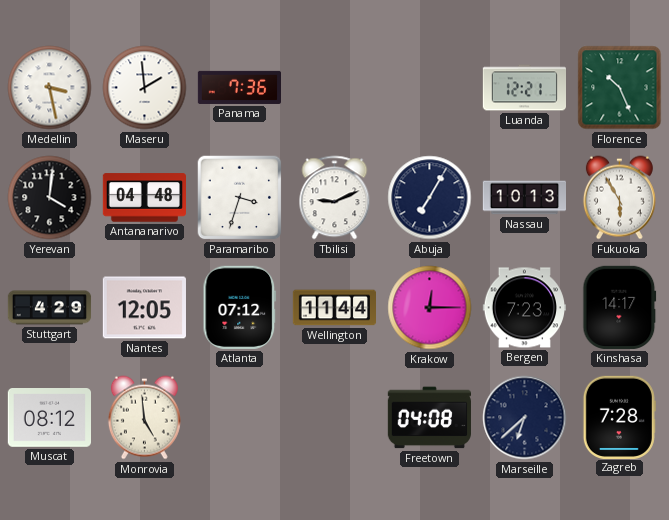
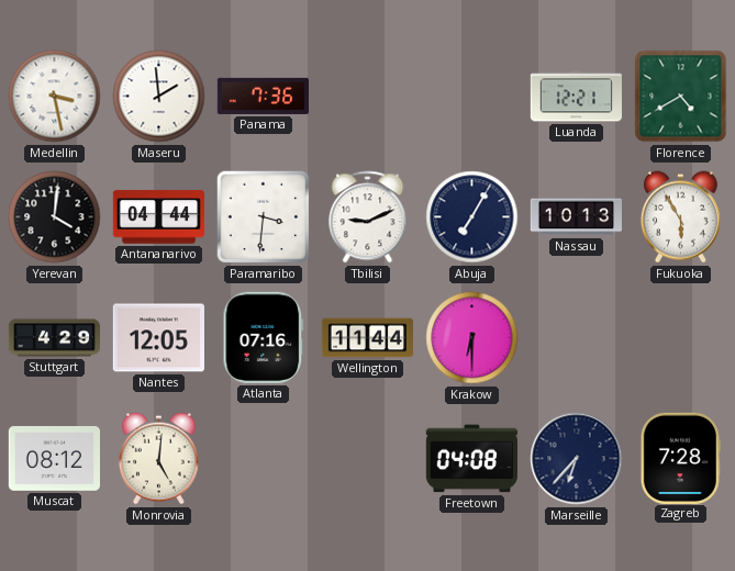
Florence: 10:26 -> 4:40
Antananarivo: 04:48 -> 04:44
Paramaribo: 3:33 -> 3:31
Atlanta: 07:12 -> 07:16
Krakow: 12:15 -> 6:30
Bergen: 7:23 -> none
Kinshasa: 14:17 -> none
Monrovia: 4:59 -> 5:01
Marseille: 6:38 -> 6:37
